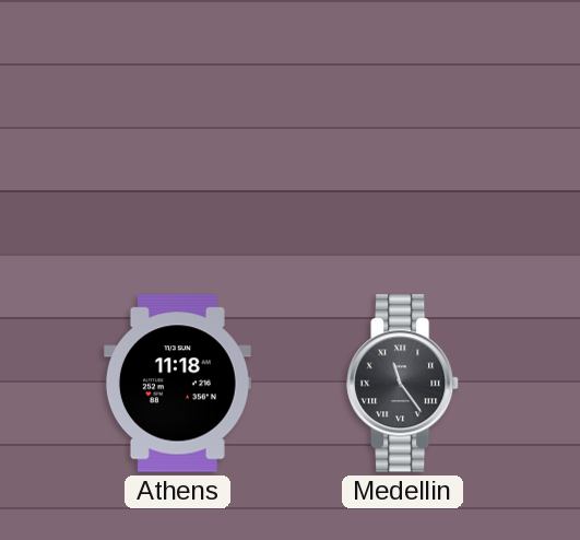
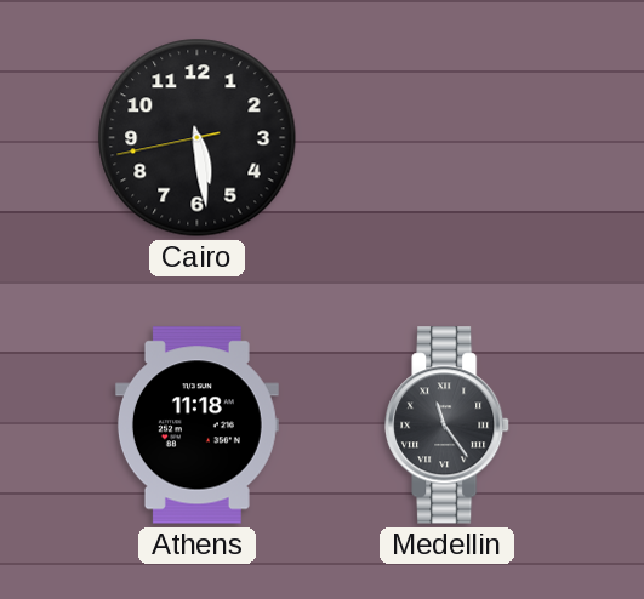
Cairo: none -> 5:28
